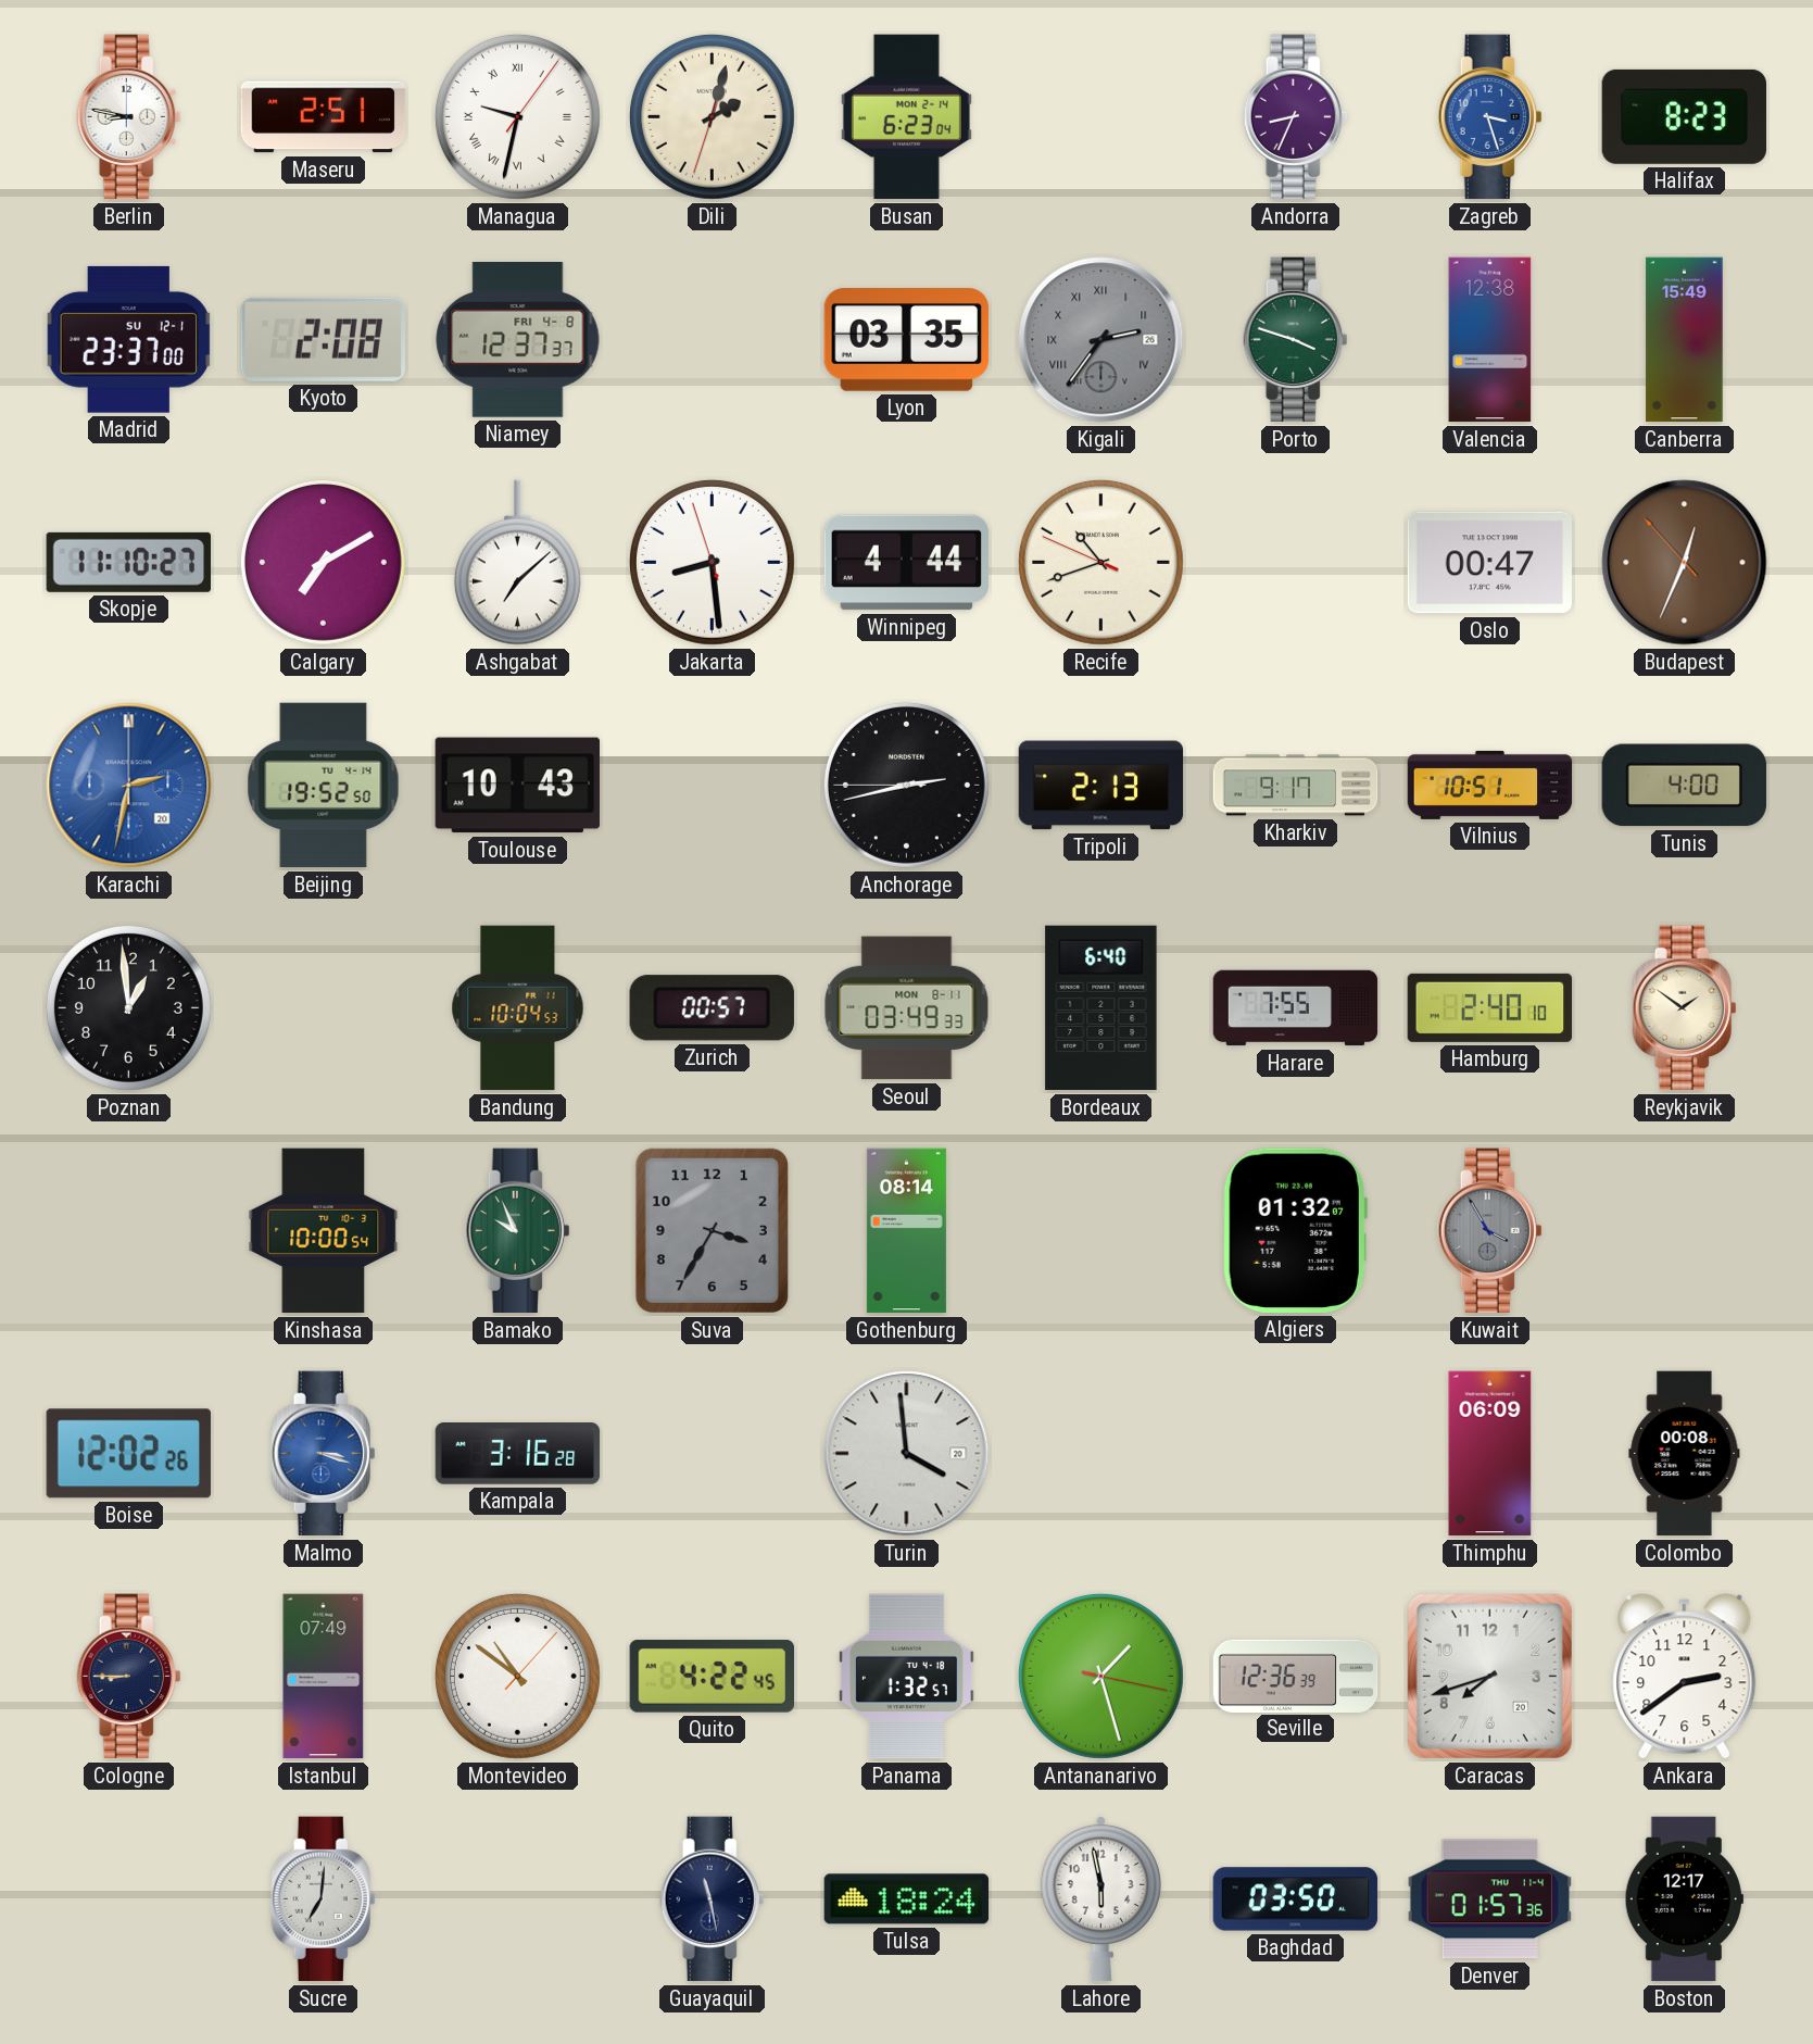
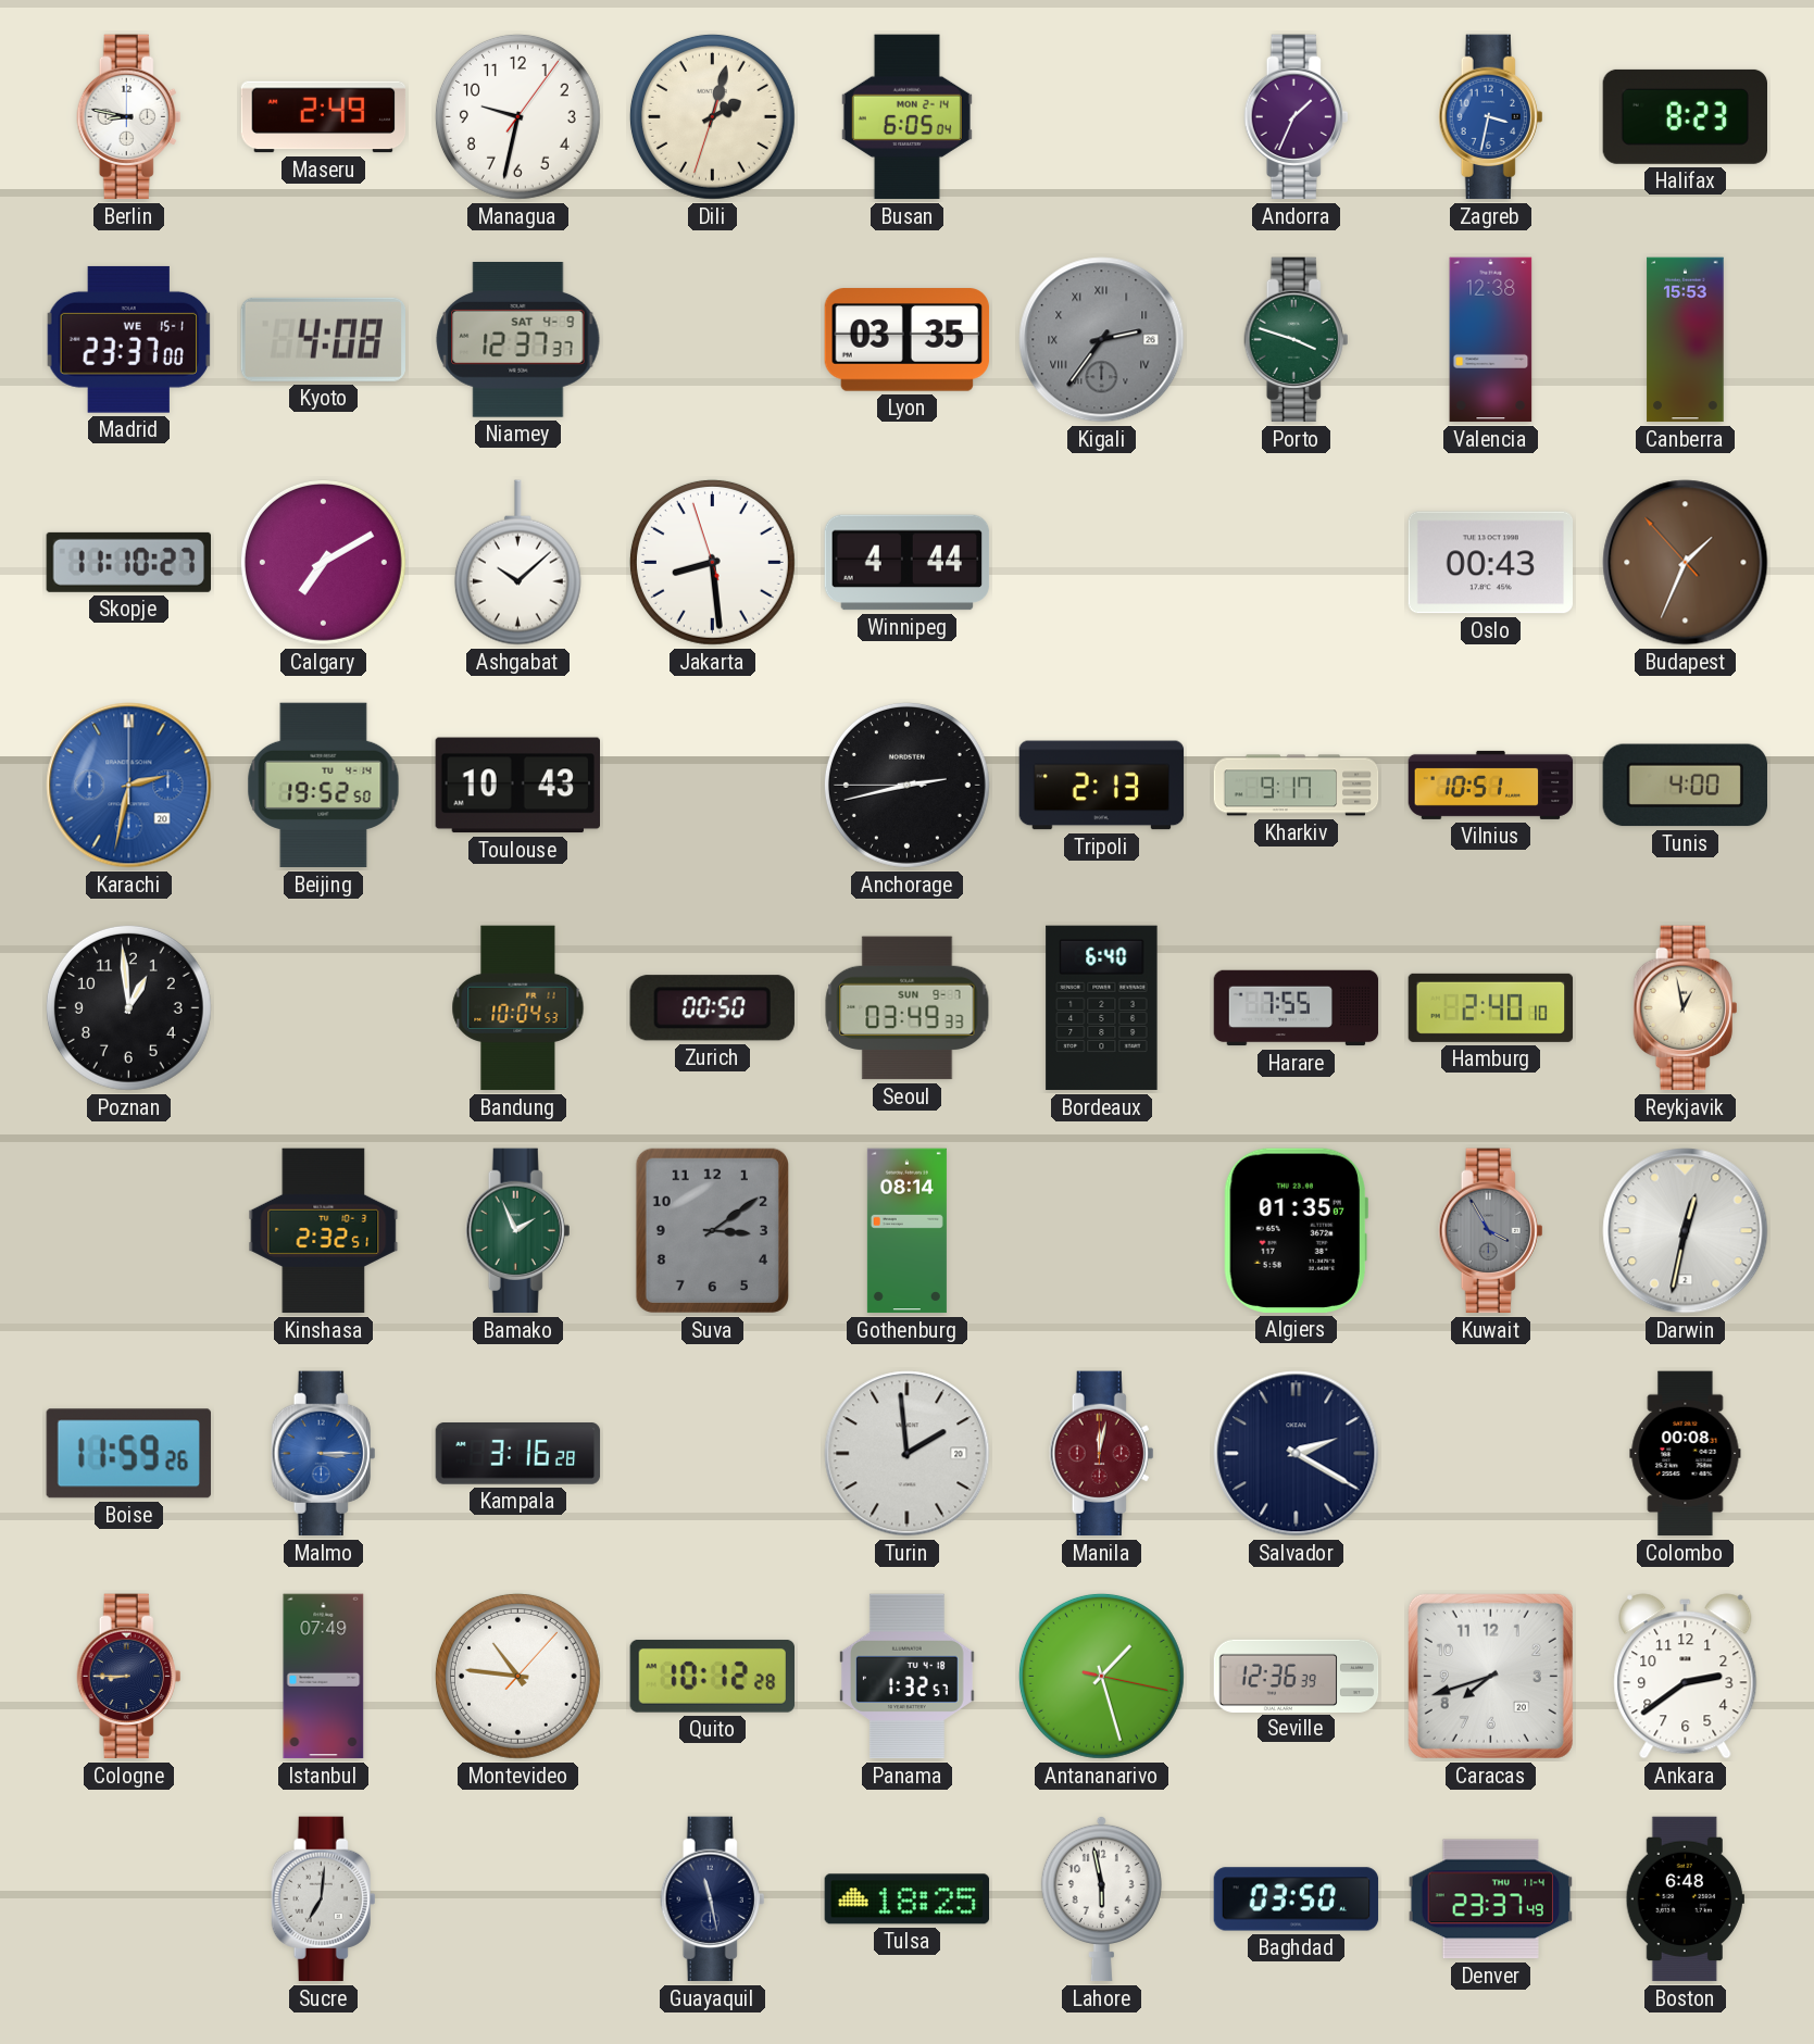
Maseru: 2:51 -> 2:49
Managua numerals: Roman -> Arabic
Busan: 6:23 -> 6:05
Andorra: 8:34 -> 1:34
Zagreb: 3:27 -> 3:32
Madrid date: SU 12-1 -> WE 15-1
Kyoto: 2:08 -> 4:08
Niamey date: FRI 4-8 -> SAT 4-9
Canberra: 15:49 -> 15:53
Ashgabat: 7:08 -> 10:08
Recife: 10:41 -> none
Oslo: 00:47 -> 00:43
Budapest: 12:33 -> 1:33
Zurich: 00:57 -> 00:50
Seoul date: MON 8-11 -> SUN 9-7
Reykjavik: 1:51 -> 12:58
Kinshasa: 10:00 -> 2:32
Bamako: 9:56 -> 1:56
Suva: 3:35 -> 3:09
Algiers: 01:32 -> 01:35
Darwin: none -> 12:32
Boise: 12:02 -> 11:59
Malmo: 3:18 -> 3:15
Turin: 3:59 -> 1:59
Manila: none -> 12:02
Salvador: none -> 2:20
Thimphu: 06:09 -> none
Montevideo: 10:51 -> 10:46
Quito: 4:22 -> 10:12
Tulsa: 18:24 -> 18:25
Denver: 01:57 -> 23:37
Boston: 12:17 -> 6:48
